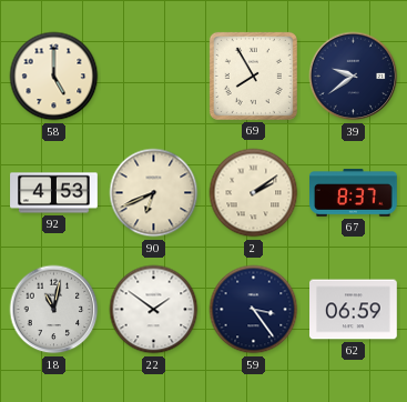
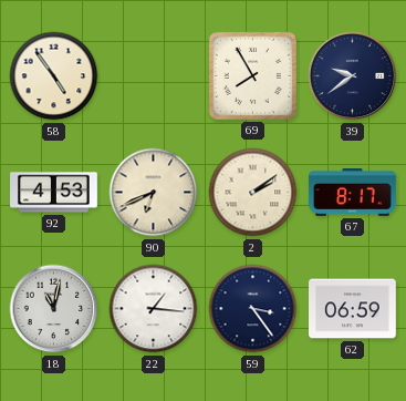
58: 5:00 -> 4:54
67: 8:37 -> 8:17
22: 1:51 -> 1:16
